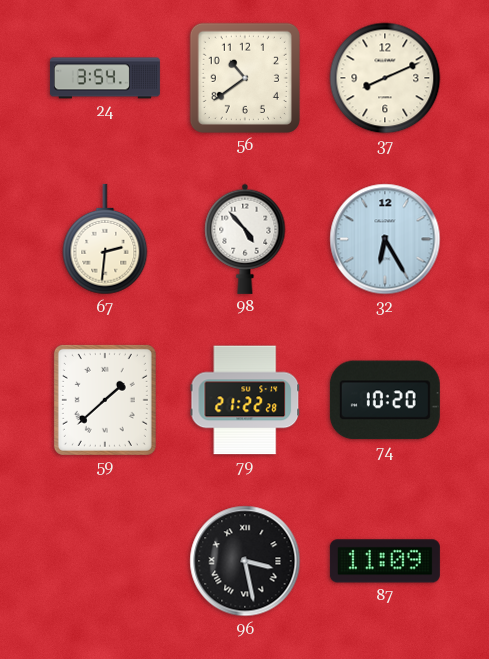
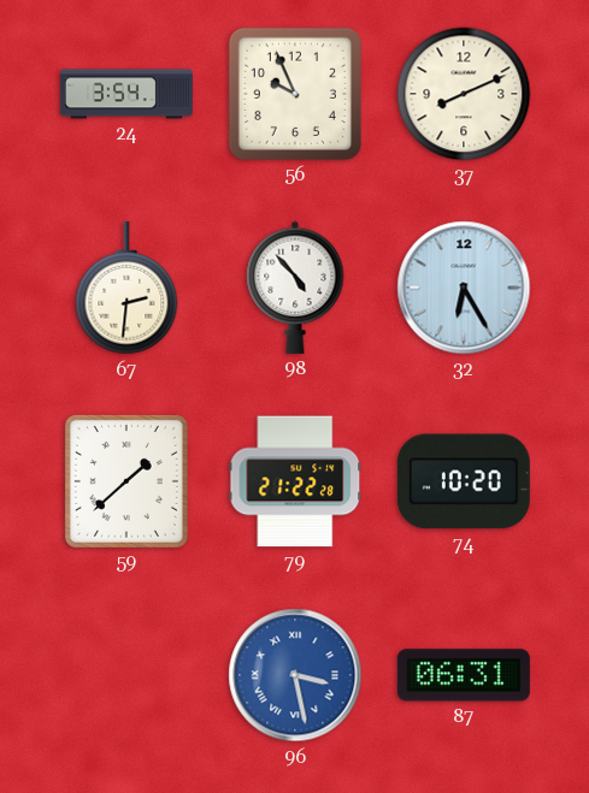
56: 10:39 -> 9:56
96 dial: black -> blue
87: 11:09 -> 06:31
